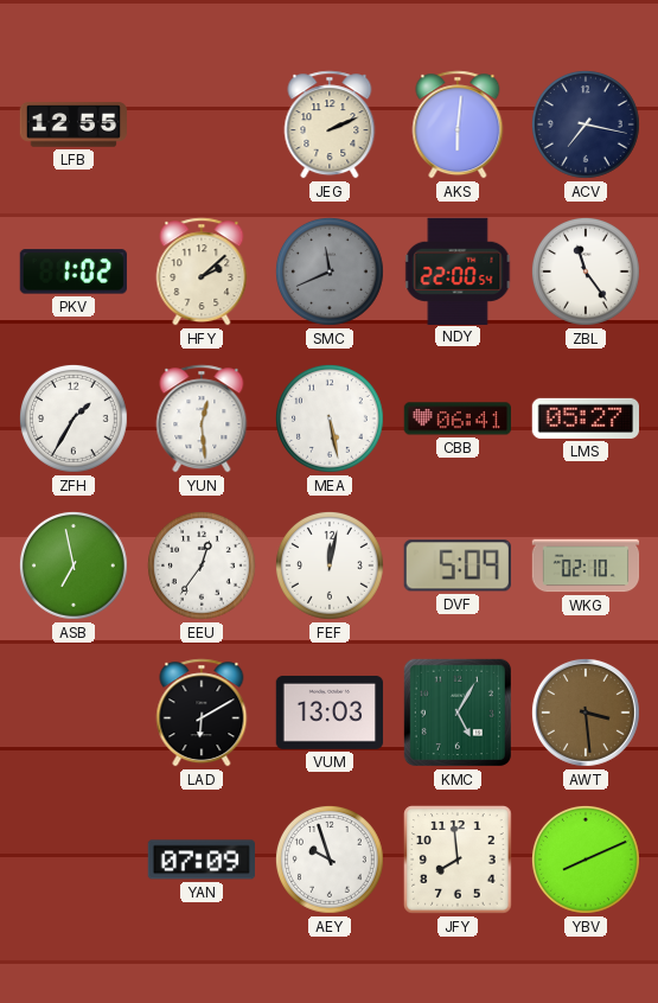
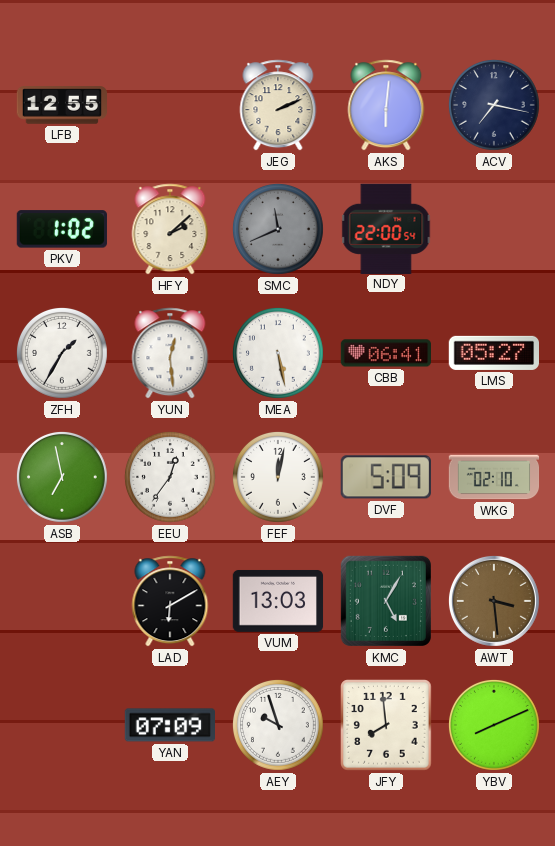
ZBL: 11:24 -> none
